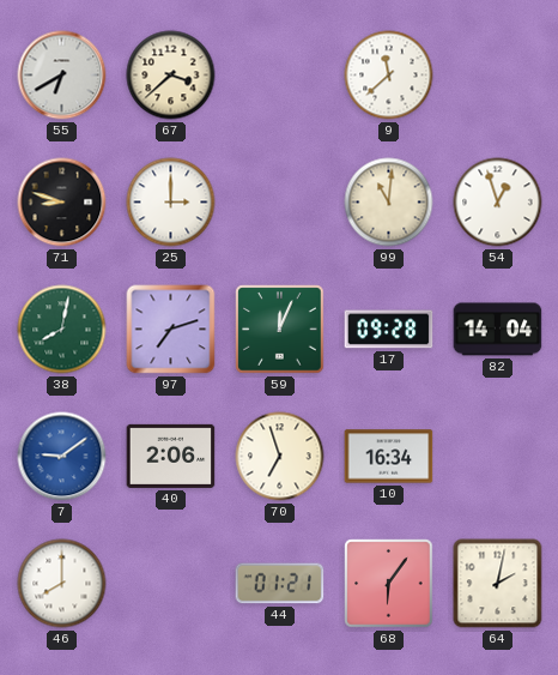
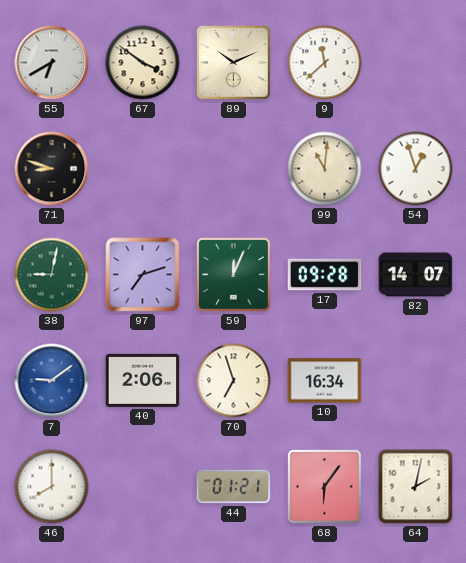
67: 3:38 -> 3:51
89: none -> 10:11
25: 3:00 -> none
38: 8:02 -> 9:02
82: 14:04 -> 14:07
